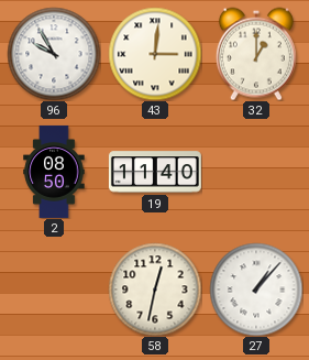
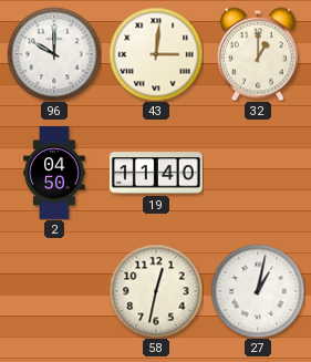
96: 9:55 -> 10:00
2: 08:50 -> 04:50
27: 1:07 -> 1:02
